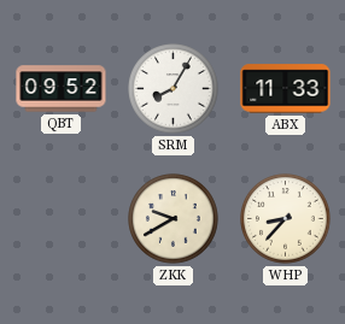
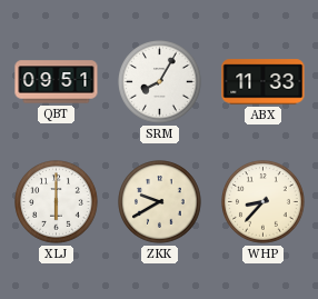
QBT: 09:52 -> 09:51
XLJ: none -> 6:00
